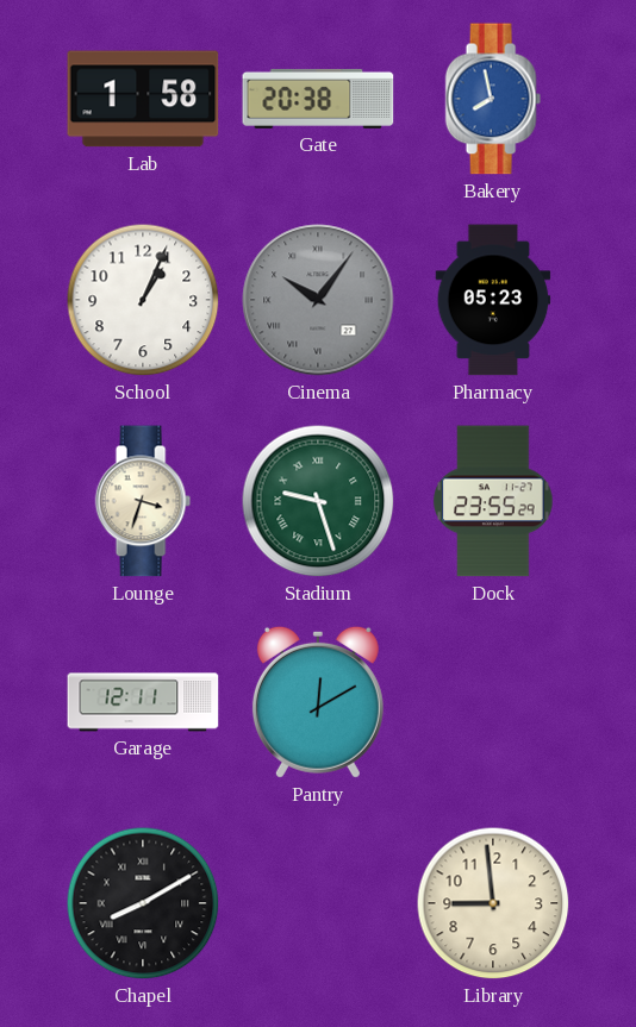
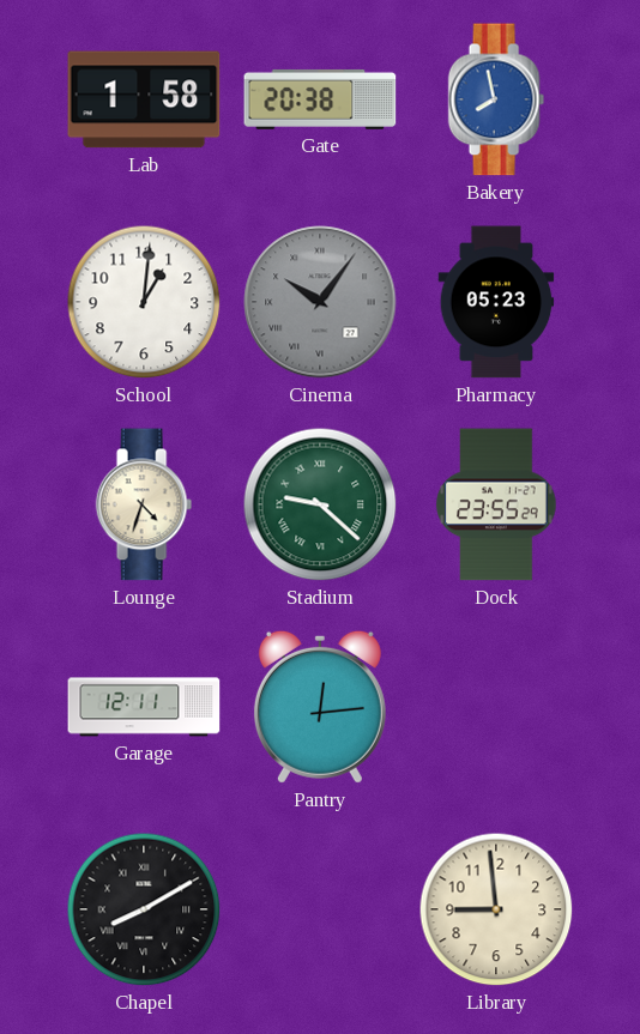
School: 1:04 -> 1:01
Lounge: 3:33 -> 4:33
Stadium: 9:27 -> 9:22
Pantry: 12:10 -> 12:14
